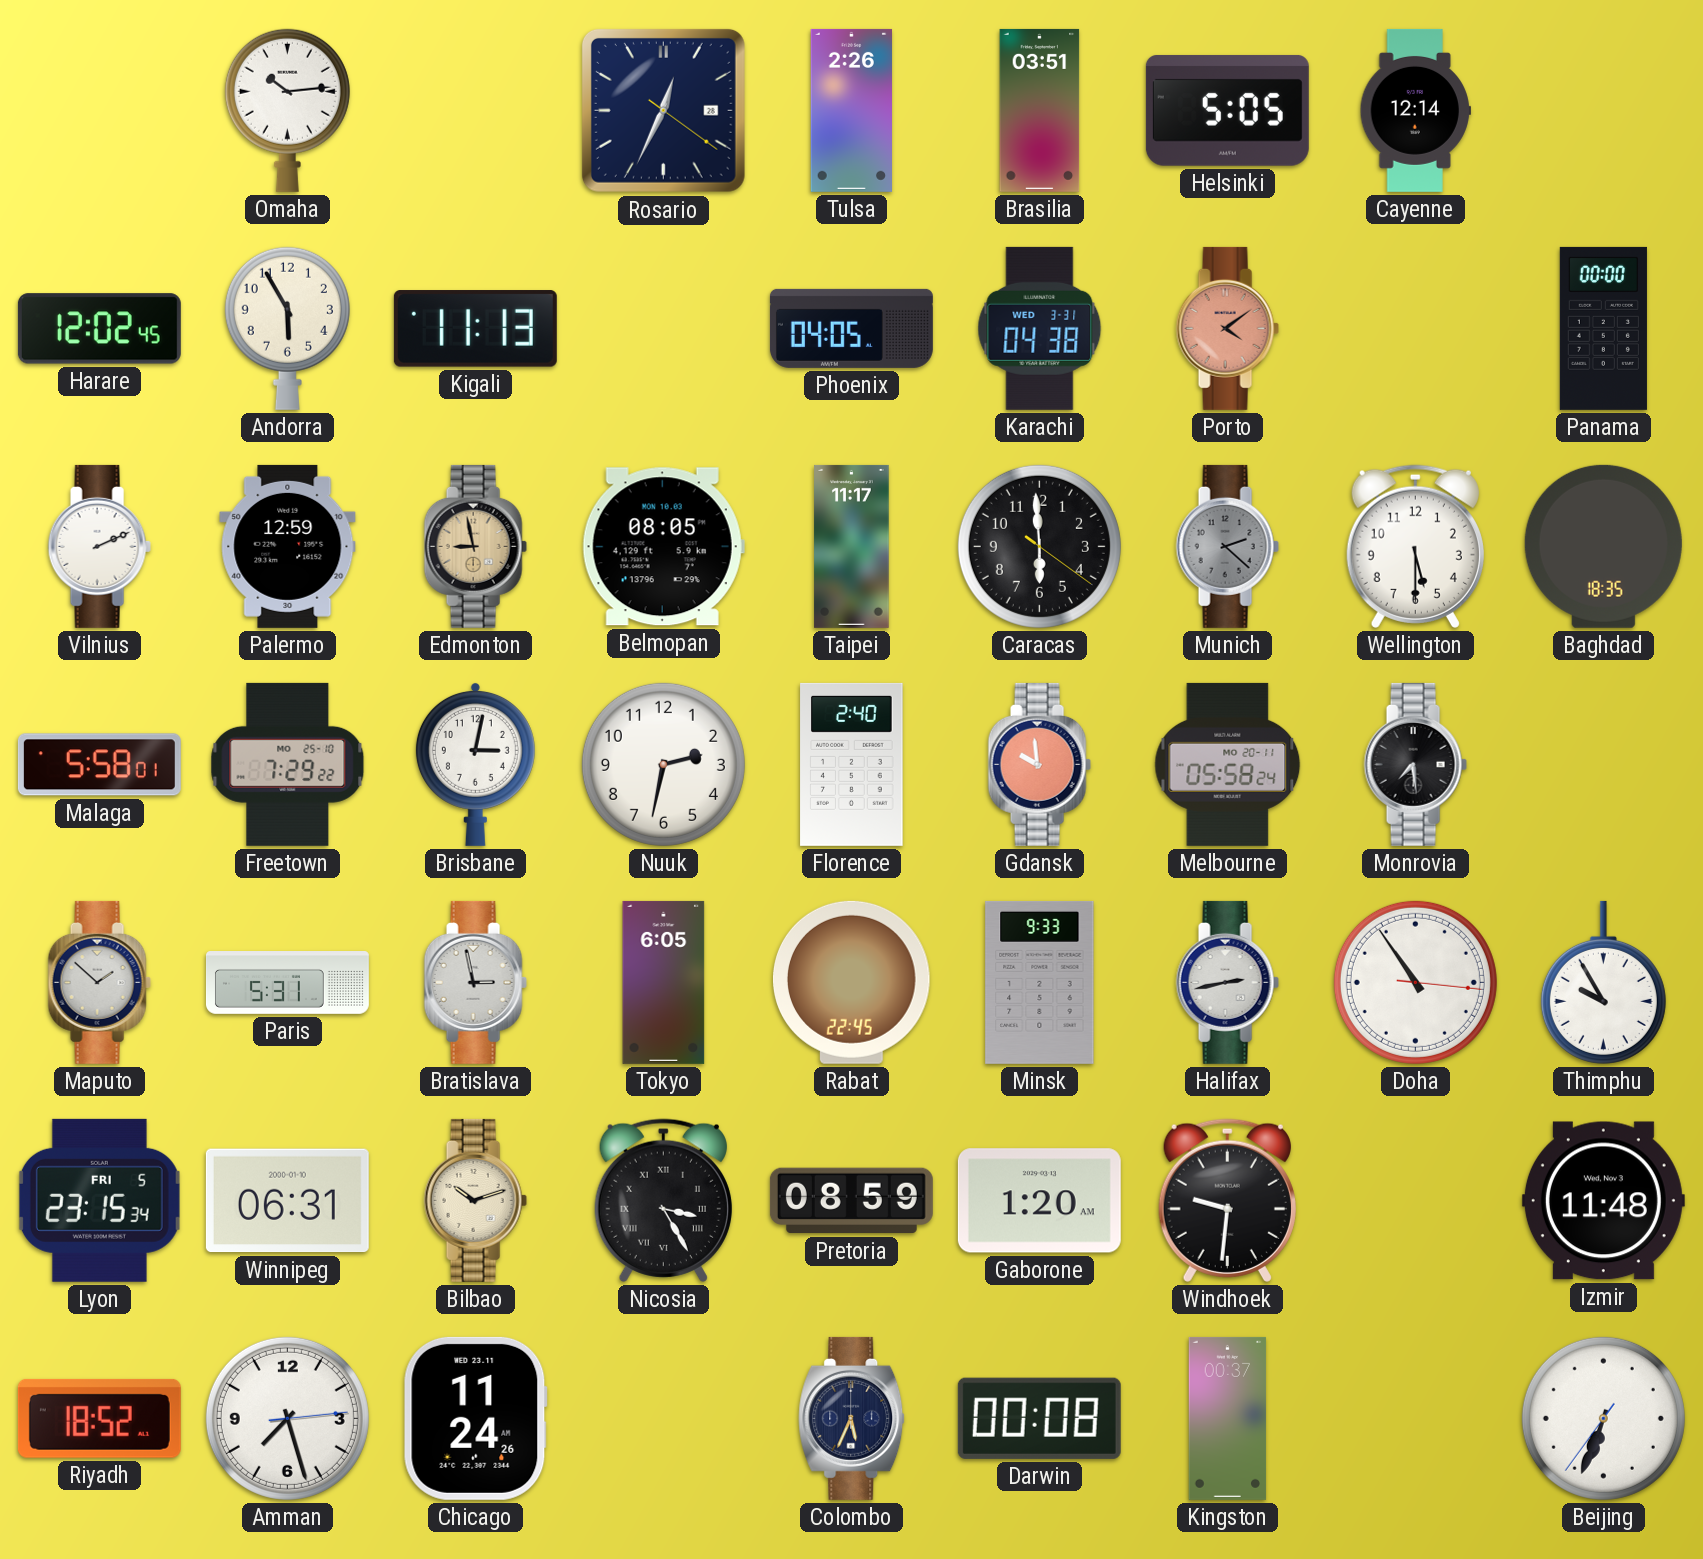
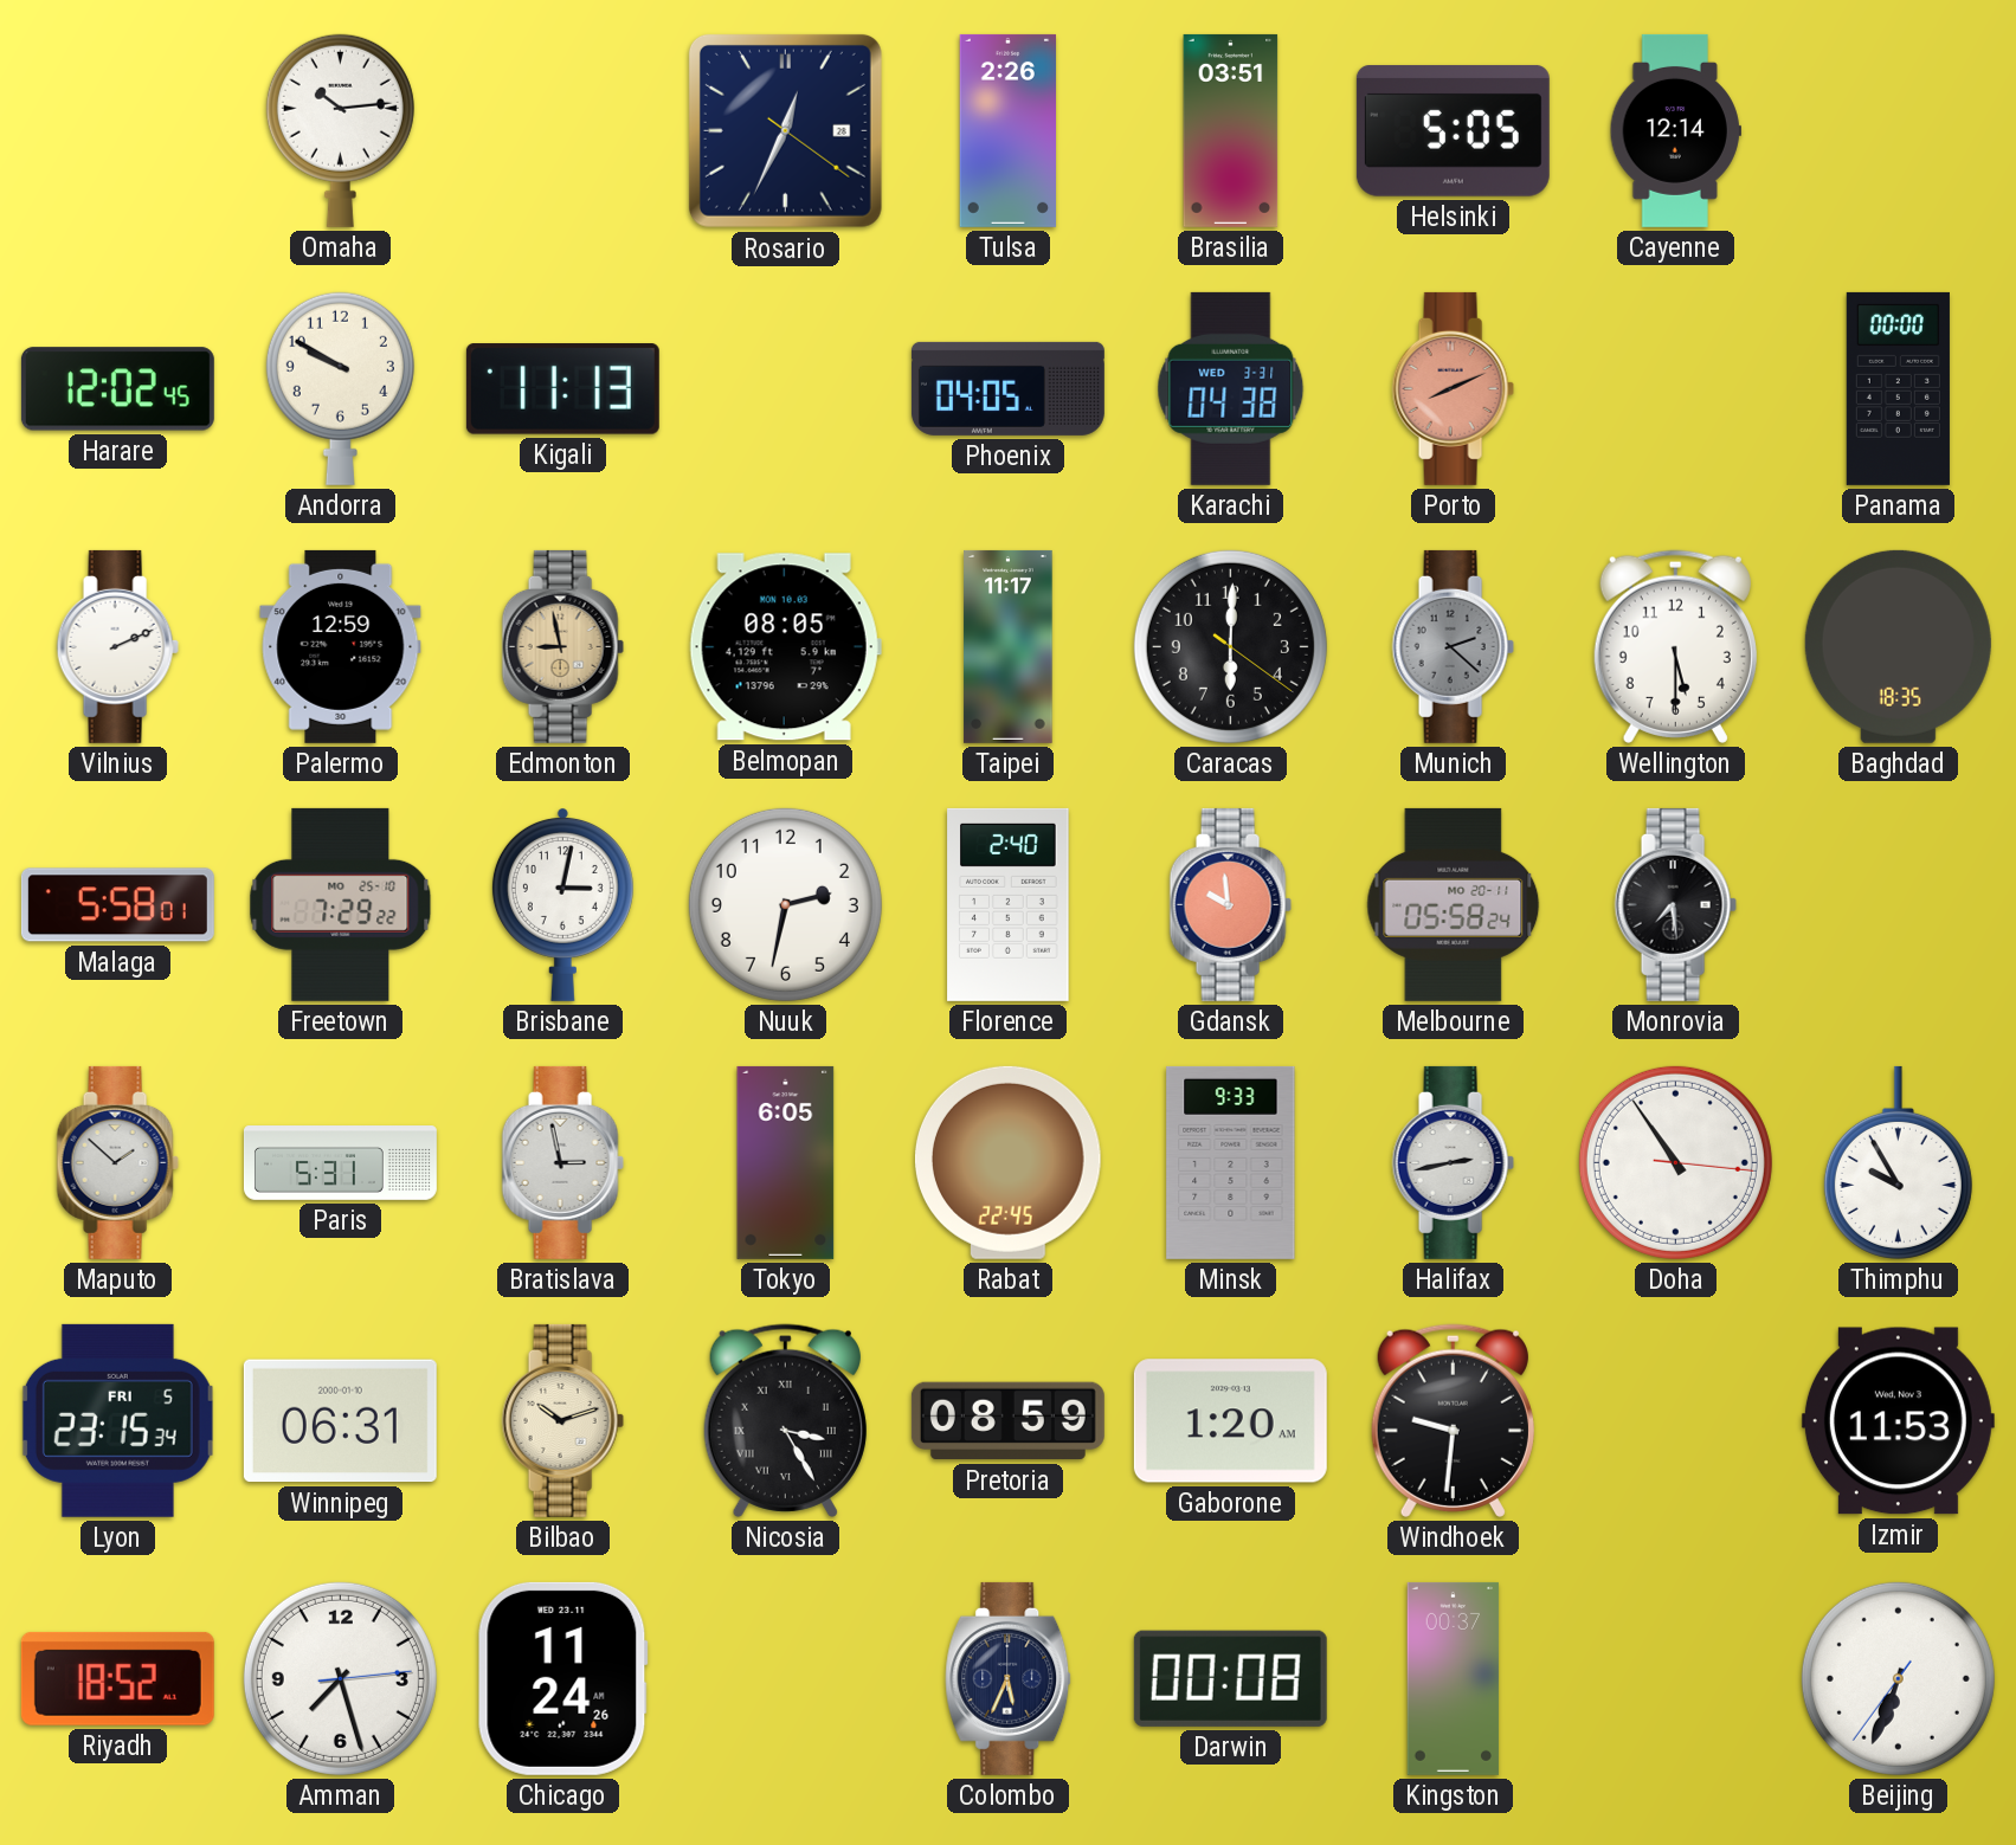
Andorra: 5:55 -> 9:50
Porto: 4:09 -> 8:11
Caracas: 5:59 -> 6:00
Izmir: 11:48 -> 11:53
